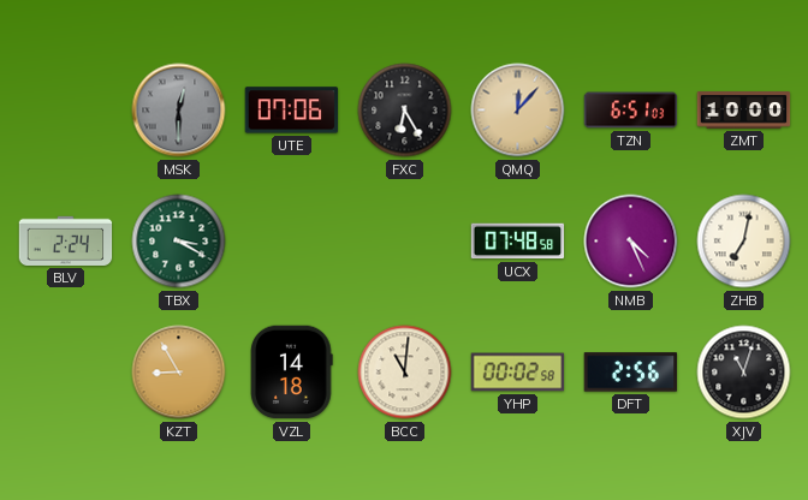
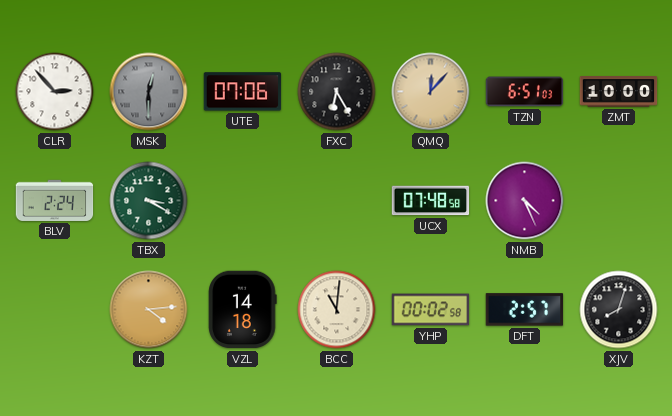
CLR: none -> 2:53
ZHB: 7:02 -> none
KZT: 8:55 -> 4:14
DFT: 2:56 -> 2:57
XJV: 11:03 -> 8:03
